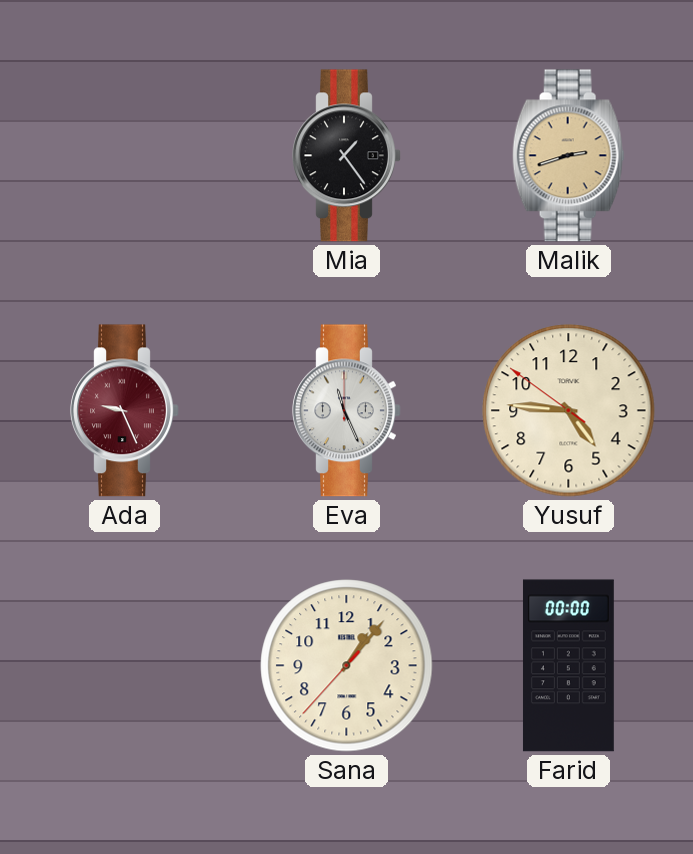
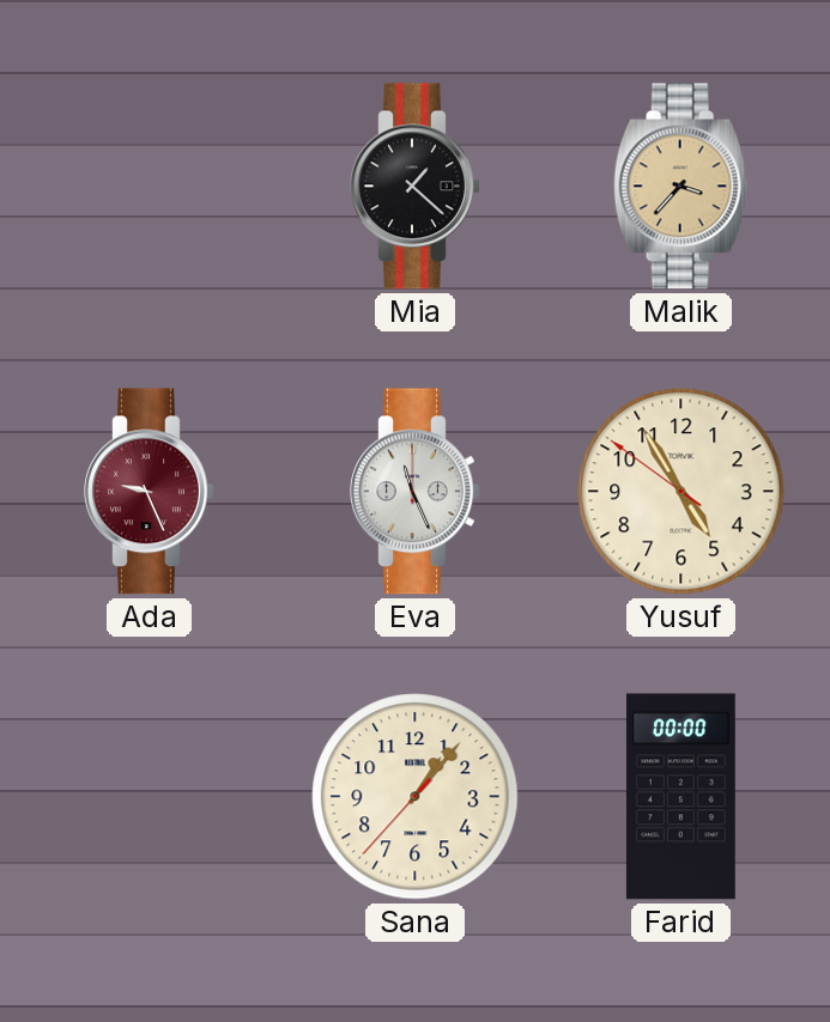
Mia: 1:24 -> 1:22
Malik: 2:42 -> 3:37
Yusuf: 4:45 -> 4:54
